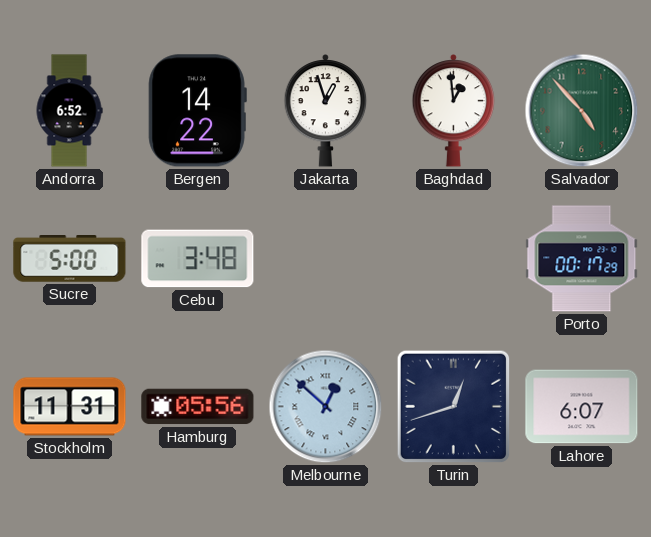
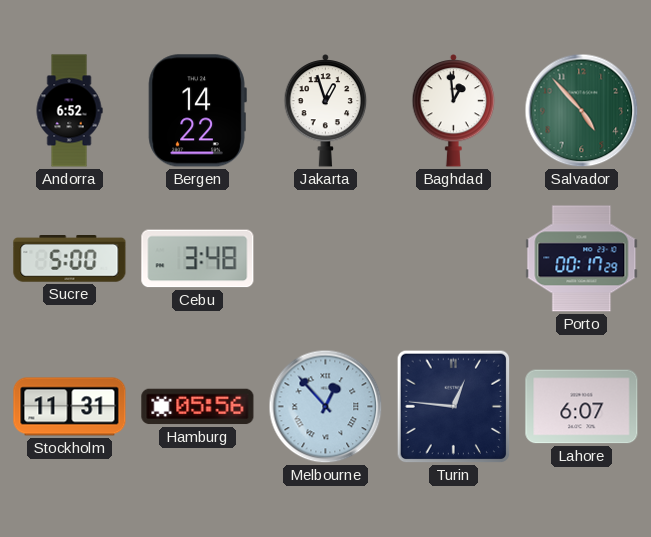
Melbourne: 12:52 -> 12:53
Turin: 12:42 -> 12:46
